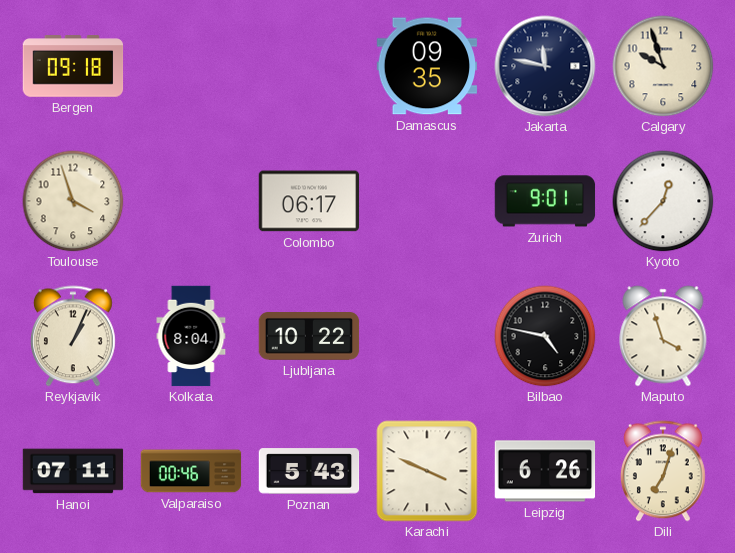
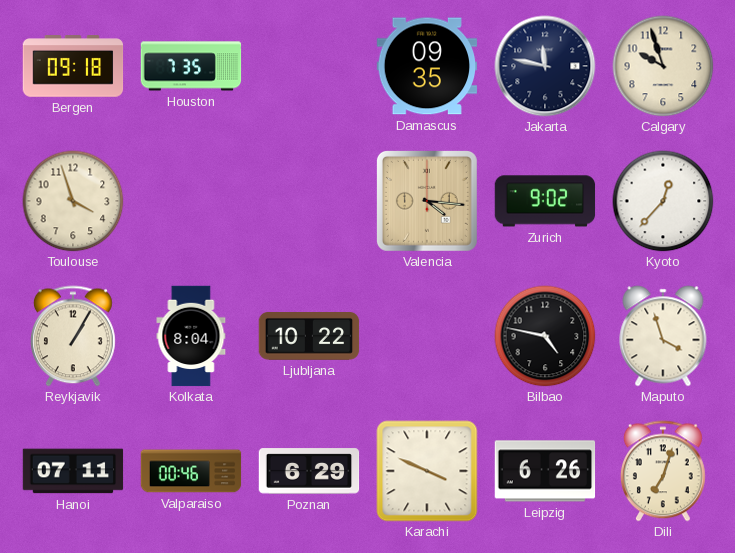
Houston: none -> 7:35
Colombo: 06:17 -> none
Valencia: none -> 4:16
Zurich: 9:01 -> 9:02
Reykjavik: 1:04 -> 1:05
Poznan: 5:43 -> 6:29
